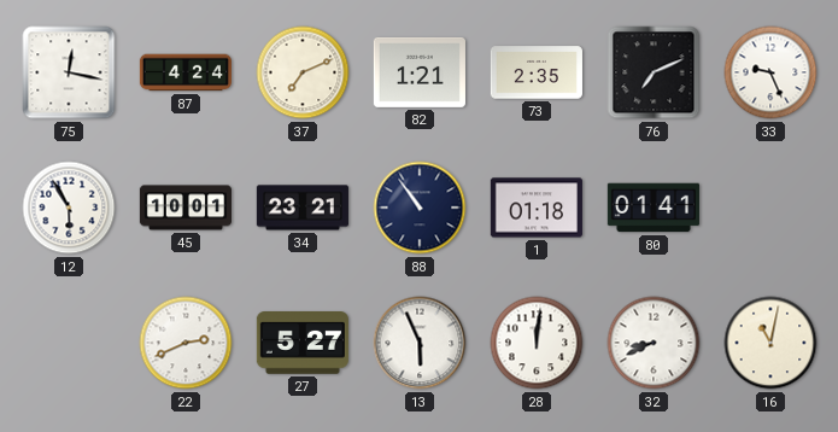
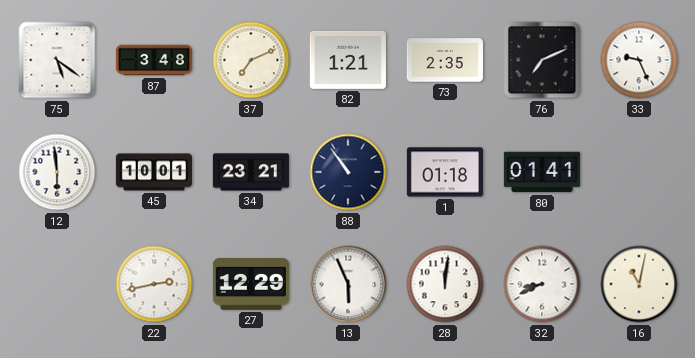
75: 12:17 -> 5:21
87: 4:24 -> 3:48
12: 5:55 -> 5:59
22: 2:41 -> 2:43
27: 5:27 -> 12:29
